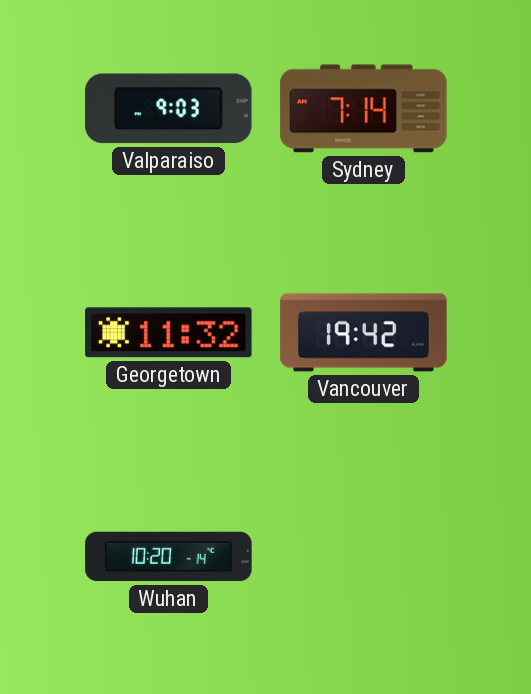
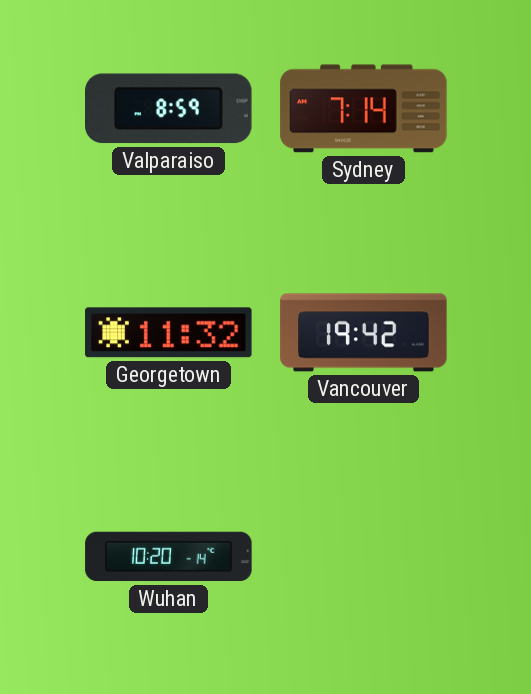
Valparaiso: 9:03 -> 8:59
